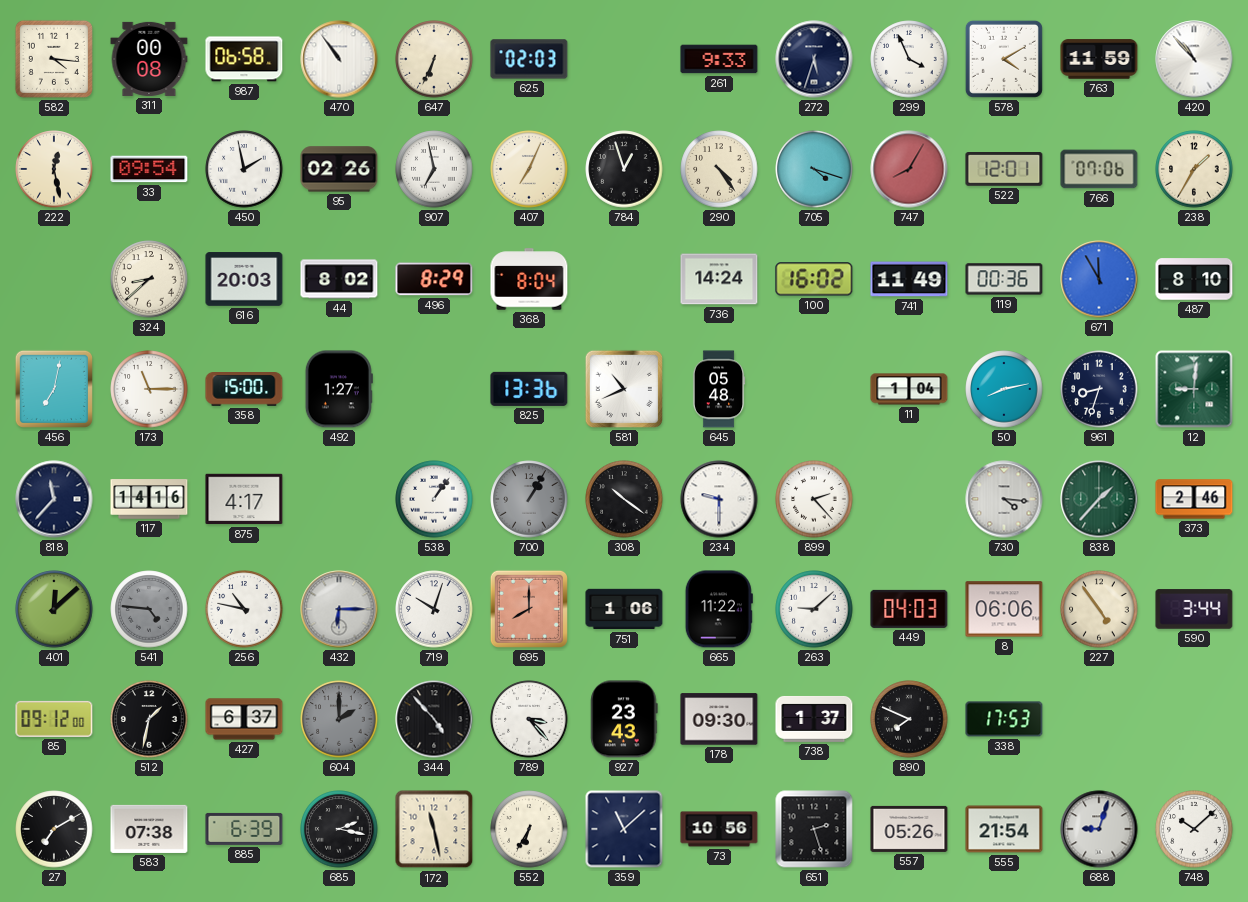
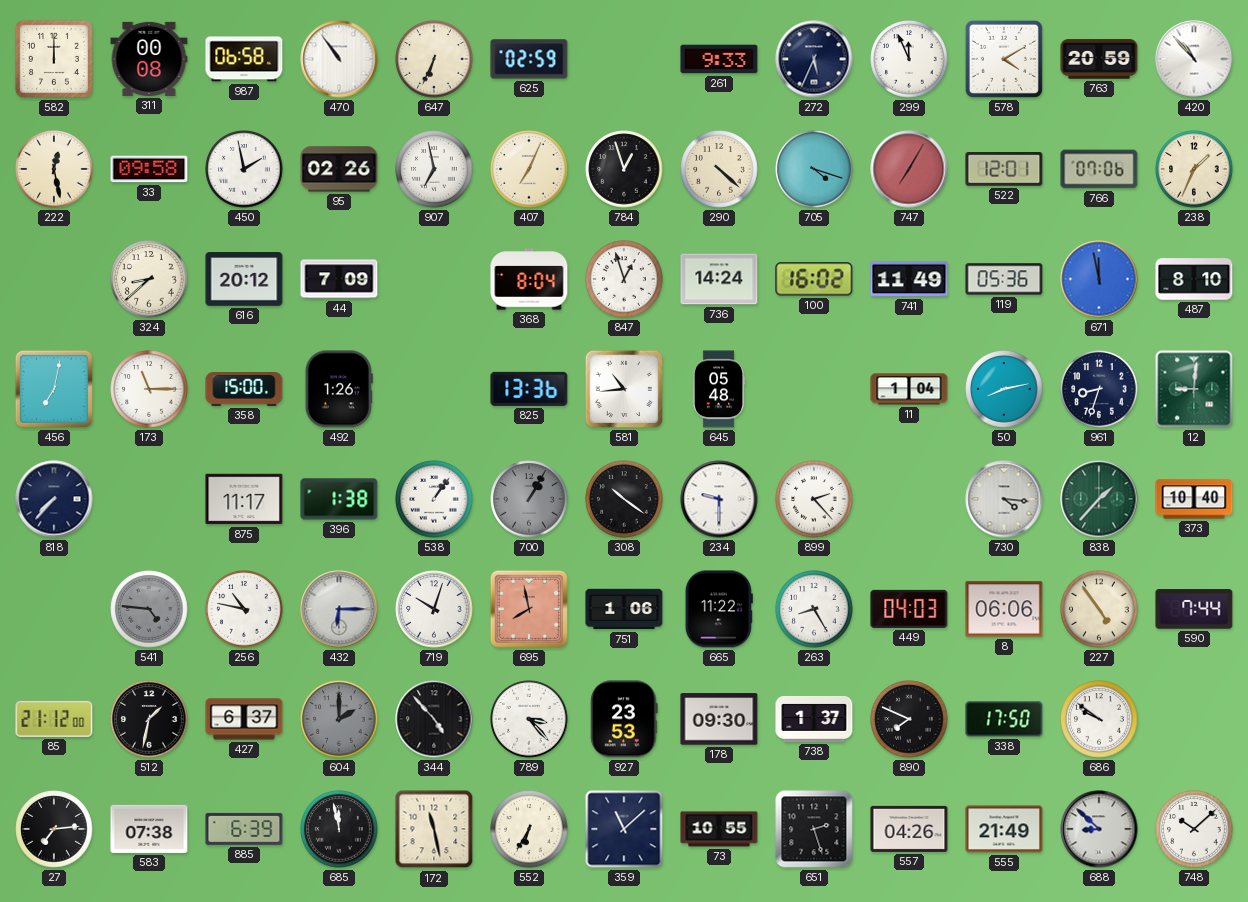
582: 4:16 -> 12:00
625: 02:03 -> 02:59
272: 5:33 -> 5:34
299: 3:56 -> 11:56
763: 11:59 -> 20:59
33: 09:54 -> 09:58
290: 4:24 -> 4:22
747: 8:05 -> 7:05
238: 1:35 -> 1:34
616: 20:03 -> 20:12
44: 8:02 -> 7:09
496: 8:29 -> none
847: none -> 12:57
119: 00:36 -> 05:36
671: 11:55 -> 11:58
492: 1:27 -> 1:26
581: 10:41 -> 10:44
818: 11:37 -> 7:37
117: 14:16 -> none
875: 4:17 -> 11:17
396: none -> 1:38
373: 2:46 -> 10:40
401: 12:08 -> none
695: 8:00 -> 7:58
263: 9:08 -> 8:25
590: 3:44 -> 7:44
85: 09:12 -> 21:12
927: 23:43 -> 23:53
338: 17:53 -> 17:50
686: none -> 9:51
27: 7:10 -> 7:14
685: 2:17 -> 11:58
73: 10:56 -> 10:55
557: 05:26 -> 04:26
555: 21:54 -> 21:49
688: 9:03 -> 8:52
